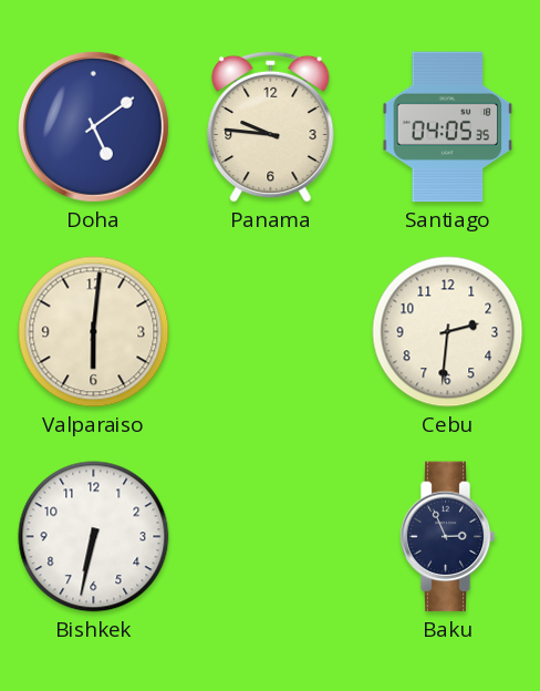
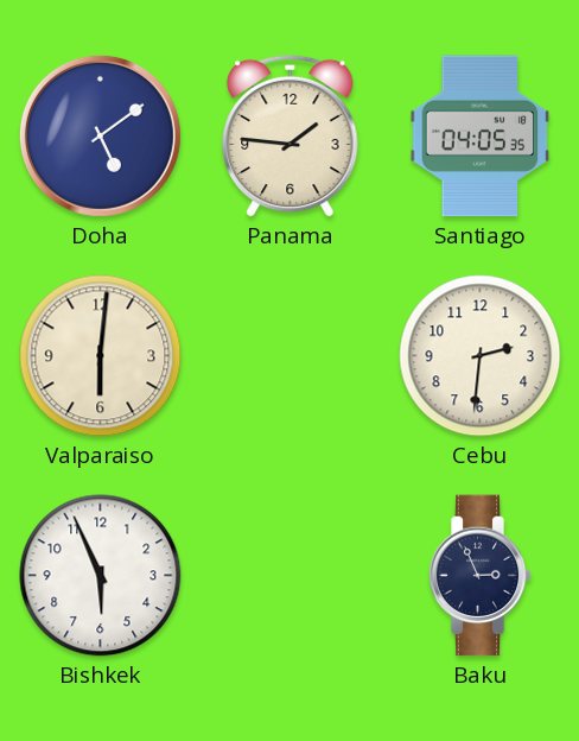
Panama: 9:46 -> 1:46
Bishkek: 6:32 -> 5:56
